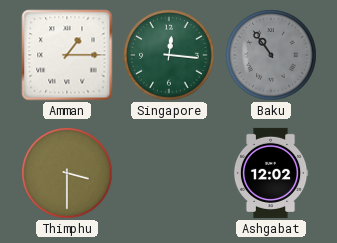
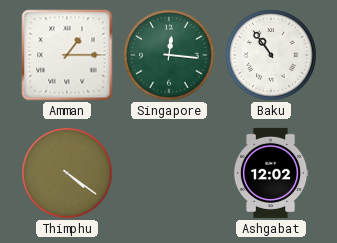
Baku dial: grey -> white
Thimphu: 3:30 -> 4:21
